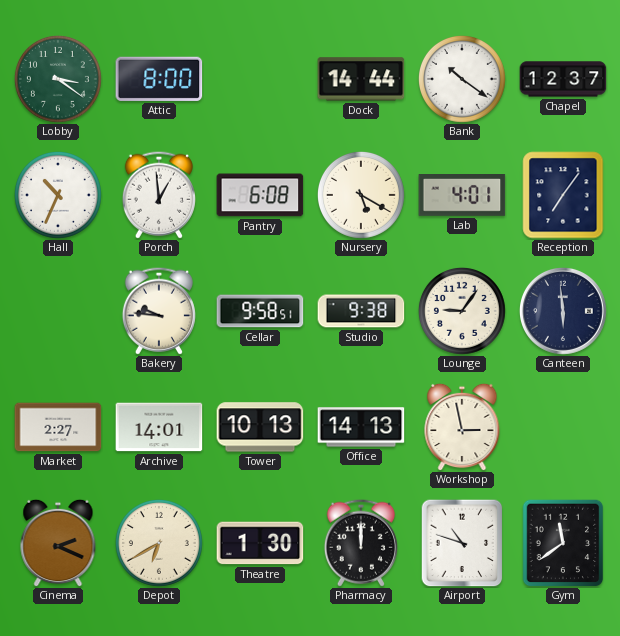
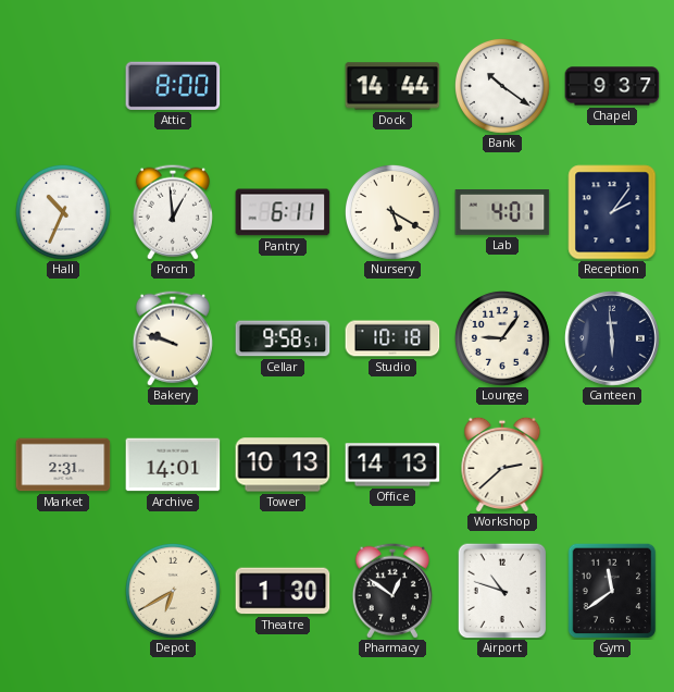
Lobby: 3:21 -> none
Chapel: 12:37 -> 9:37
Pantry: 6:08 -> 6:11
Reception: 7:06 -> 2:06
Bakery: 9:46 -> 9:48
Studio: 9:38 -> 10:18
Market: 2:27 -> 2:31
Workshop: 2:58 -> 2:38
Cinema: 2:19 -> none
Pharmacy: 12:00 -> 12:51
